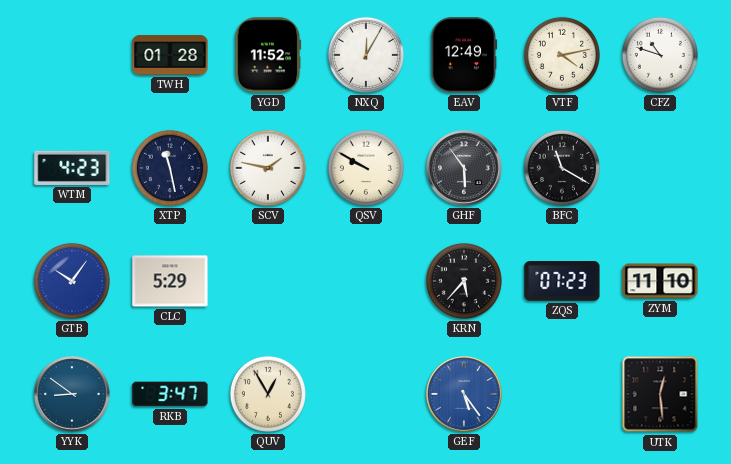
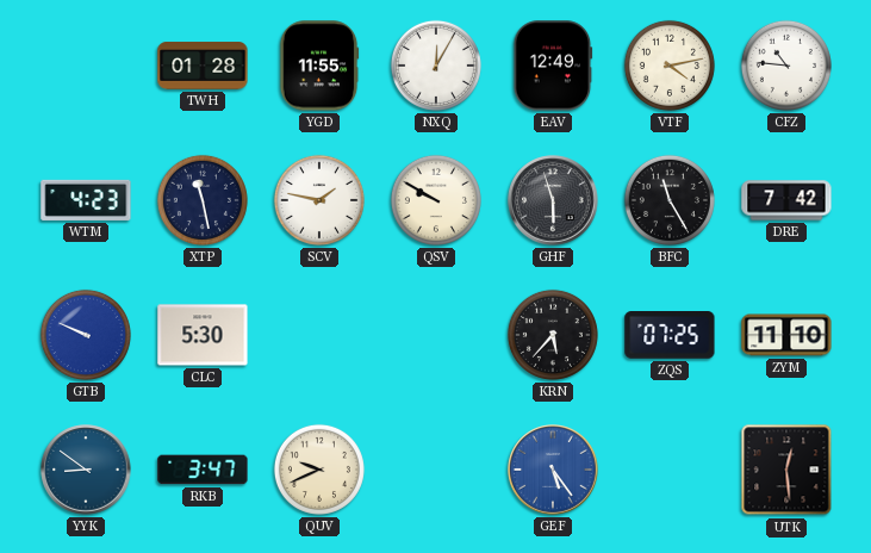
YGD: 11:52 -> 11:55
CFZ: 10:48 -> 10:46
GHF: 5:54 -> 5:57
BFC: 11:20 -> 11:25
DRE: none -> 7:42
GTB: 10:06 -> 9:49
CLC: 5:29 -> 5:30
ZQS: 07:23 -> 07:25
QUV: 12:55 -> 9:41
